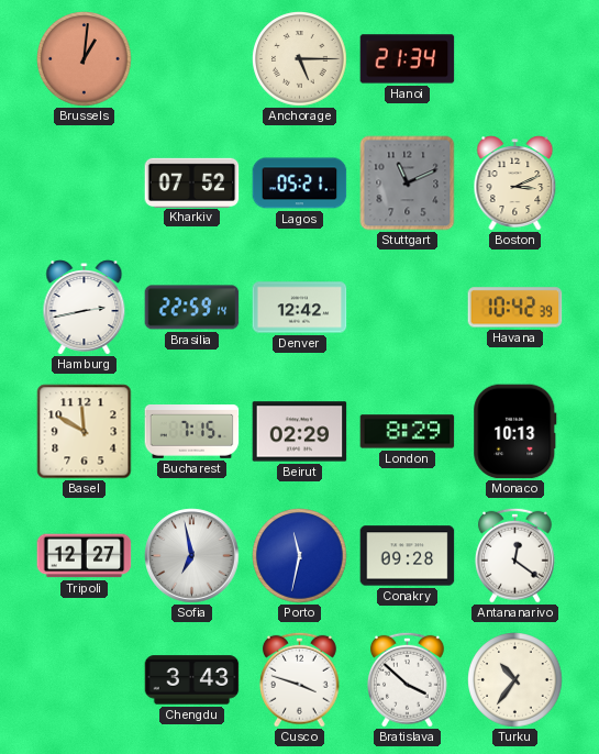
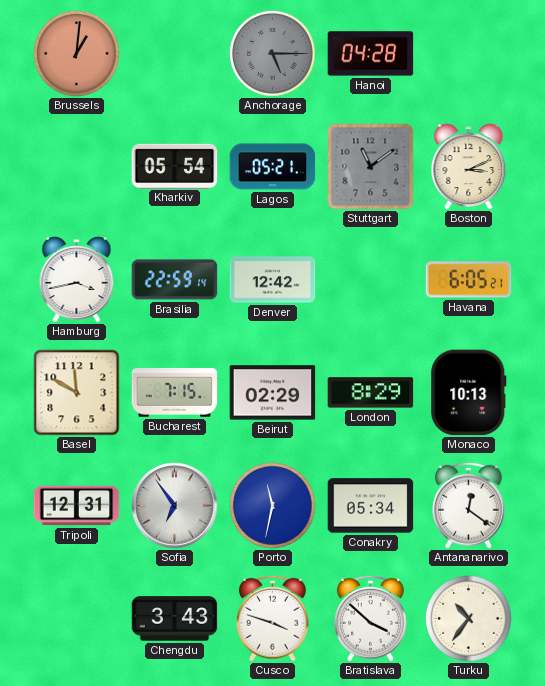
Anchorage dial: cream -> grey
Hanoi: 21:34 -> 04:28
Kharkiv: 07:52 -> 05:54
Stuttgart: 11:11 -> 11:09
Hamburg: 2:43 -> 3:43
Havana: 10:42 -> 6:05
Tripoli: 12:27 -> 12:31
Sofia: 6:58 -> 6:54
Conakry: 09:28 -> 05:34
